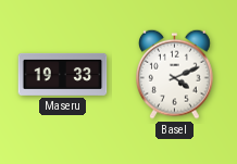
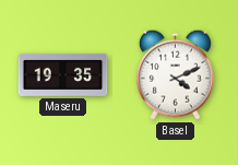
Maseru: 19:33 -> 19:35
